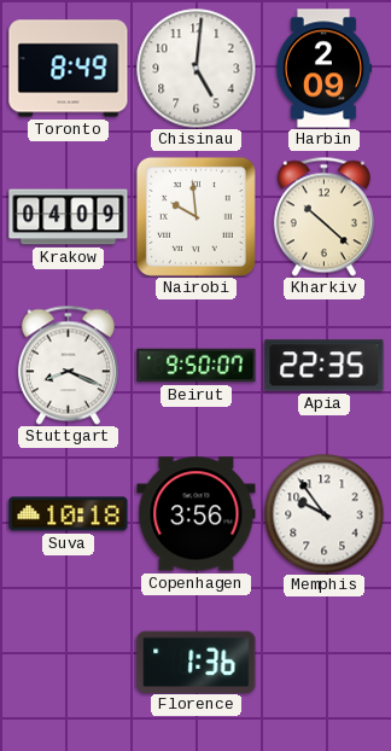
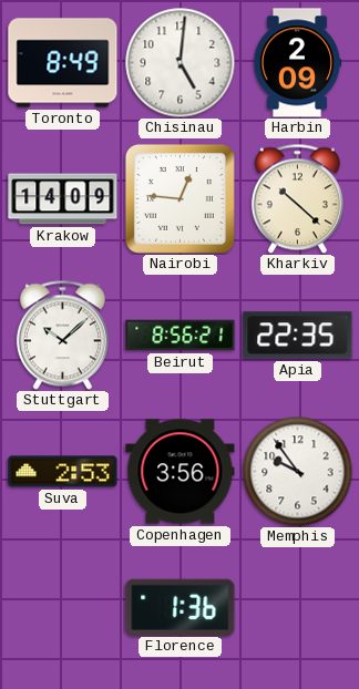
Krakow: 04:09 -> 14:09
Nairobi: 9:59 -> 12:46
Stuttgart: 8:19 -> 10:08
Beirut: 9:50 -> 8:56
Suva: 10:18 -> 2:53
